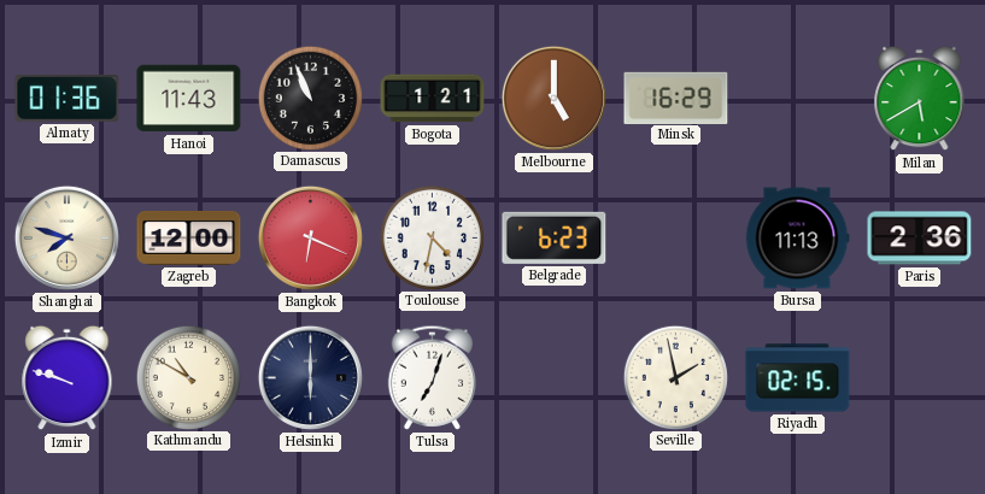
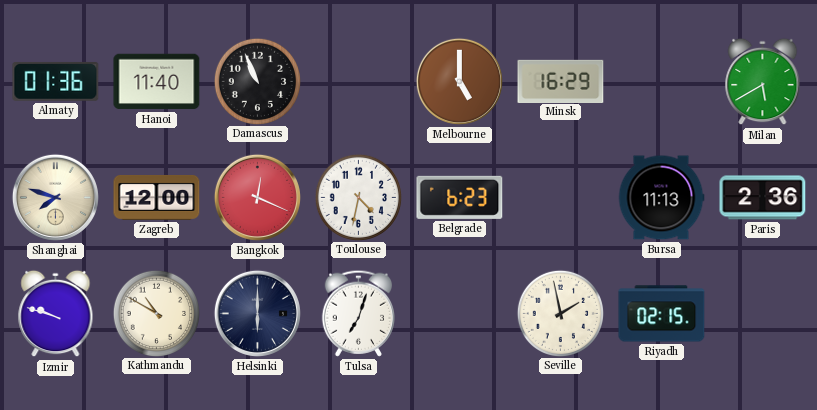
Hanoi: 11:43 -> 11:40
Bogota: 1:21 -> none
Bangkok: 6:19 -> 12:19
